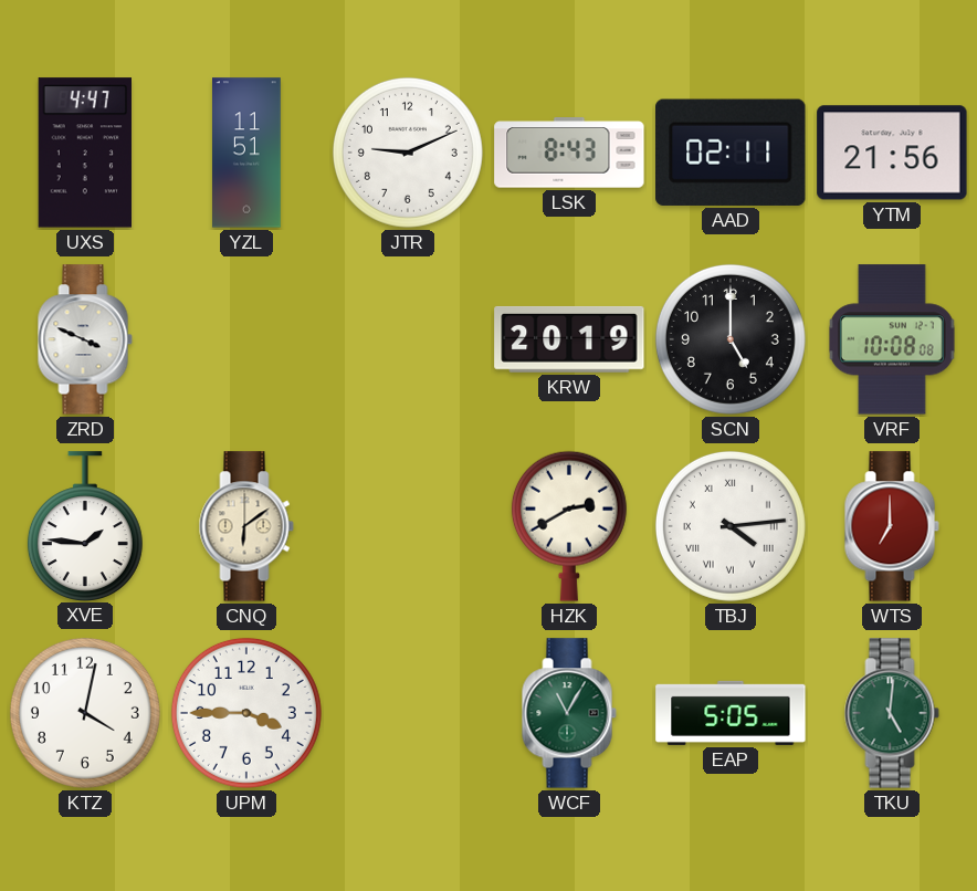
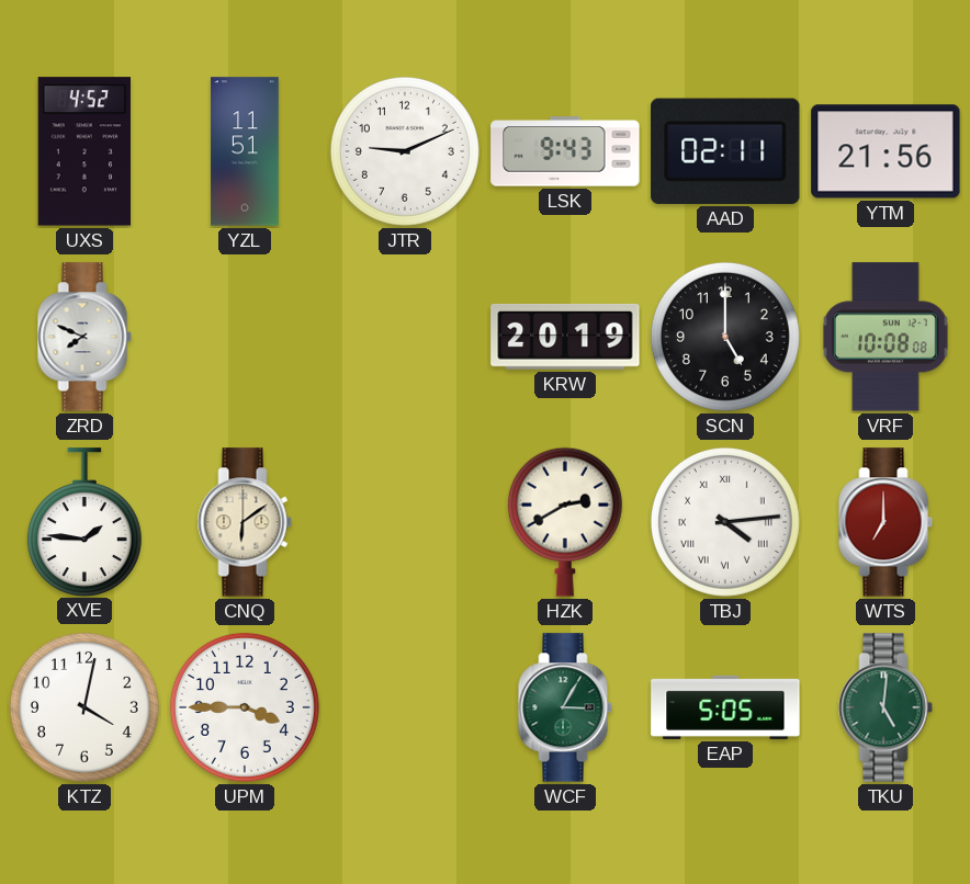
UXS: 4:47 -> 4:52
LSK: 8:43 -> 9:43
ZRD: 3:49 -> 7:49
WCF: 11:05 -> 3:05
